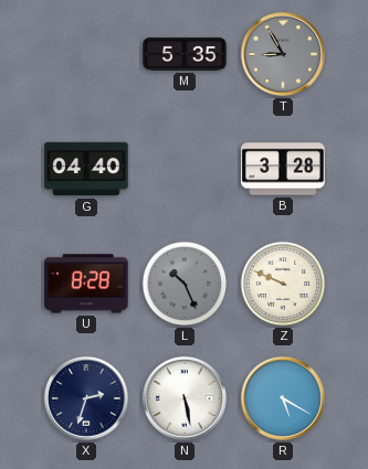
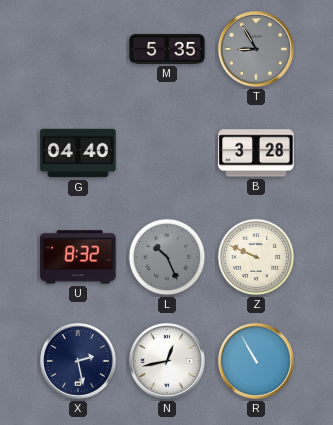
U: 8:28 -> 8:32
X: 2:33 -> 2:28
N: 5:28 -> 12:43
R: 5:20 -> 10:55
